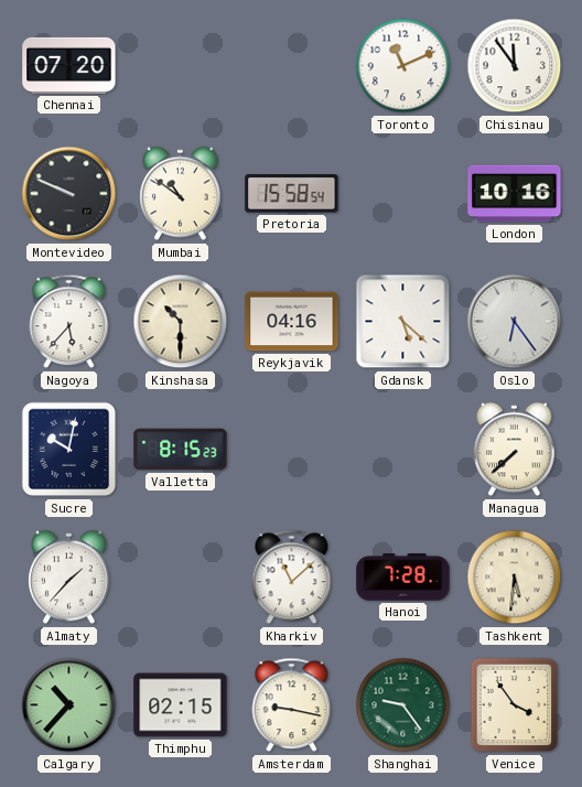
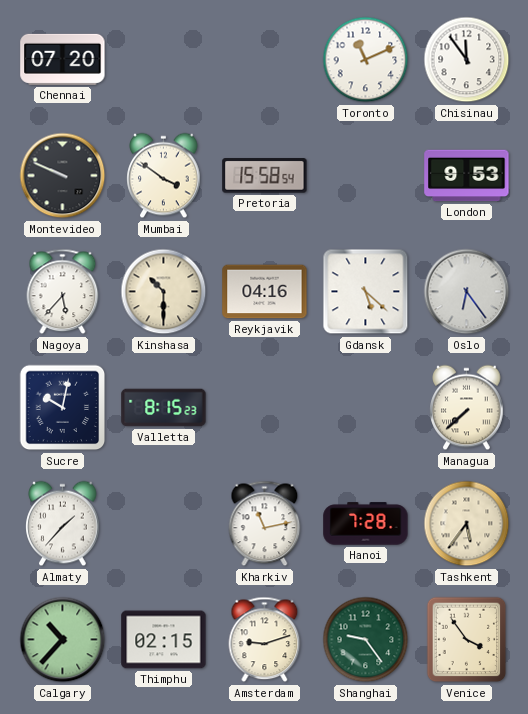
Mumbai: 10:51 -> 3:51
London: 10:16 -> 9:53
Kharkiv: 11:08 -> 11:13
Tashkent: 5:31 -> 5:36
Amsterdam: 9:17 -> 9:12
